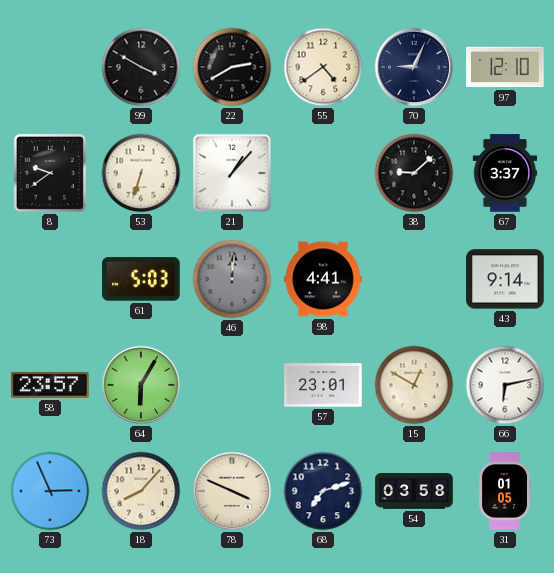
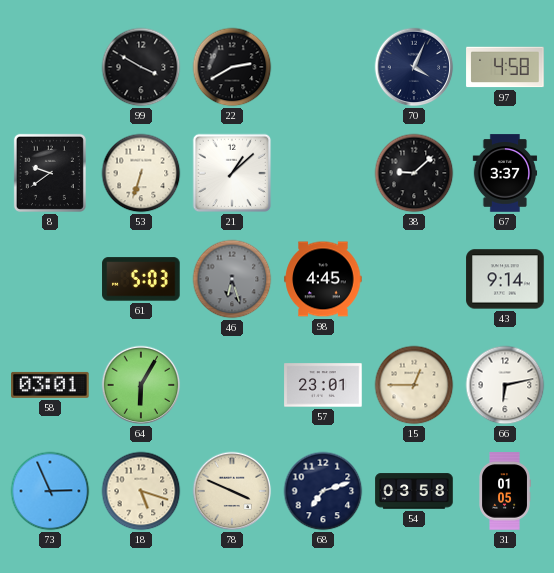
55: 4:39 -> none
70: 9:04 -> 4:04
97: 12:10 -> 4:58
21: 1:07 -> 1:08
46: 12:01 -> 6:27
98: 4:41 -> 4:45
58: 23:57 -> 03:01
15: 12:50 -> 12:45
18: 8:07 -> 5:18
